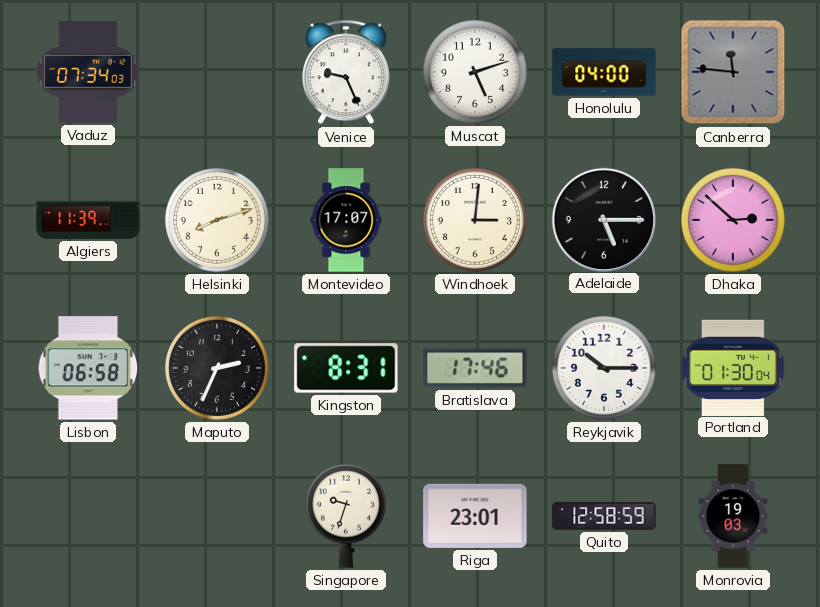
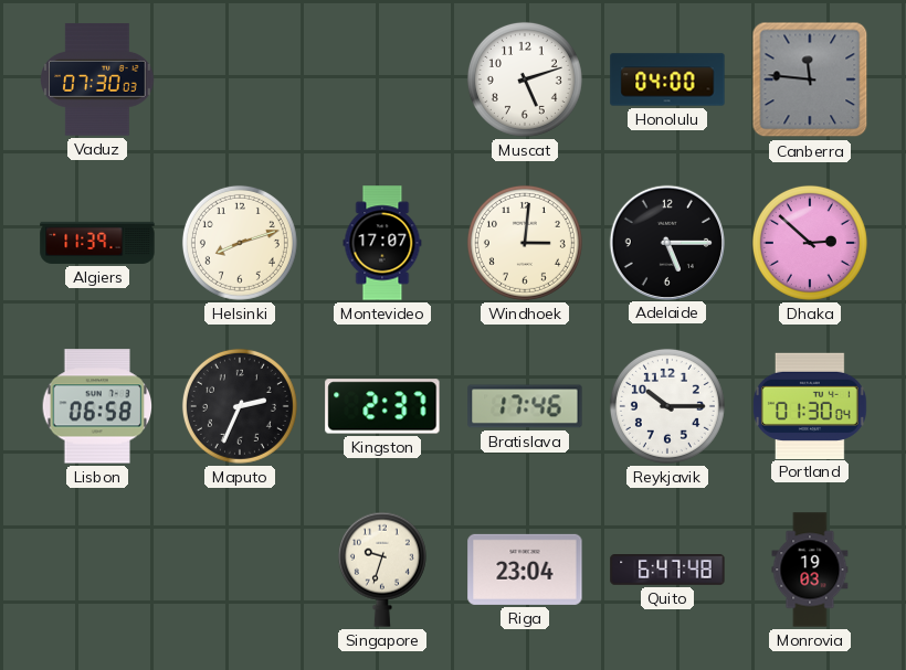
Vaduz: 07:34 -> 07:30
Venice: 9:26 -> none
Kingston: 8:31 -> 2:37
Riga: 23:01 -> 23:04
Quito: 12:58 -> 6:47
